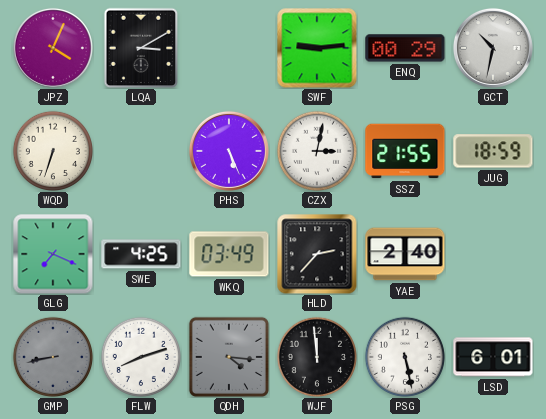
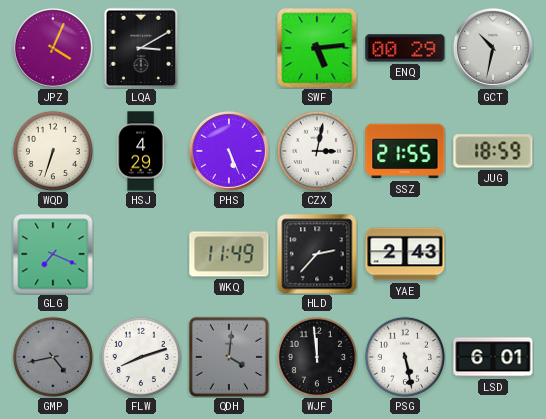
SWF: 9:14 -> 5:14
HSJ: none -> 4:29
SWE: 4:25 -> none
WKQ: 03:49 -> 11:49
YAE: 2:40 -> 2:43
GMP: 8:43 -> 4:43
QDH: 4:16 -> 4:01
